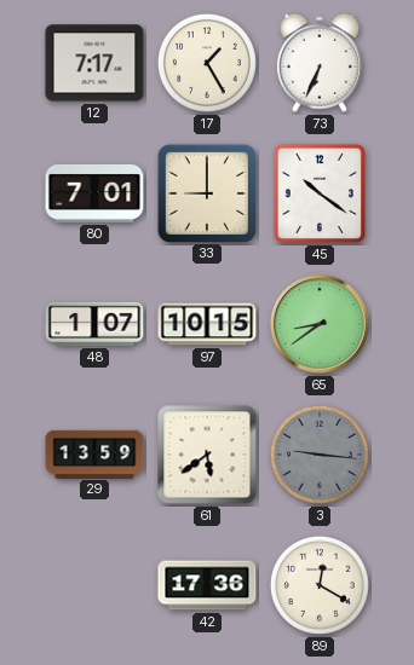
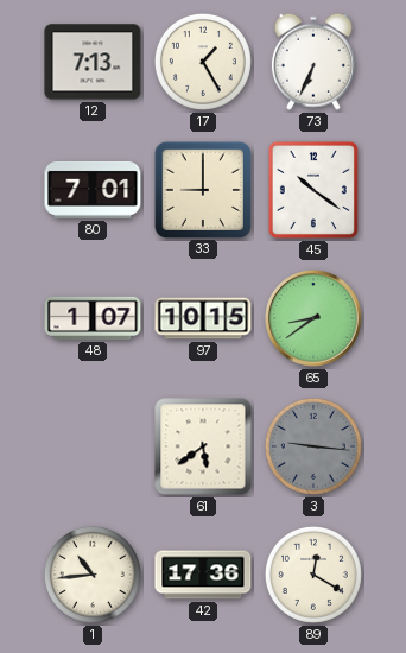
12: 7:17 -> 7:13
29: 13:59 -> none
1: none -> 10:44
